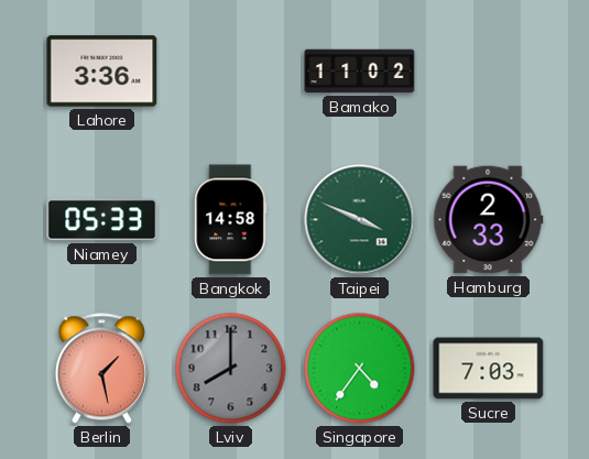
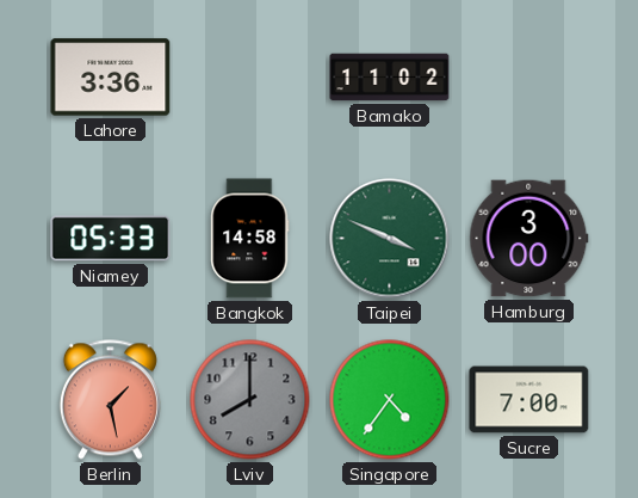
Hamburg: 2:33 -> 3:00
Sucre: 7:03 -> 7:00
